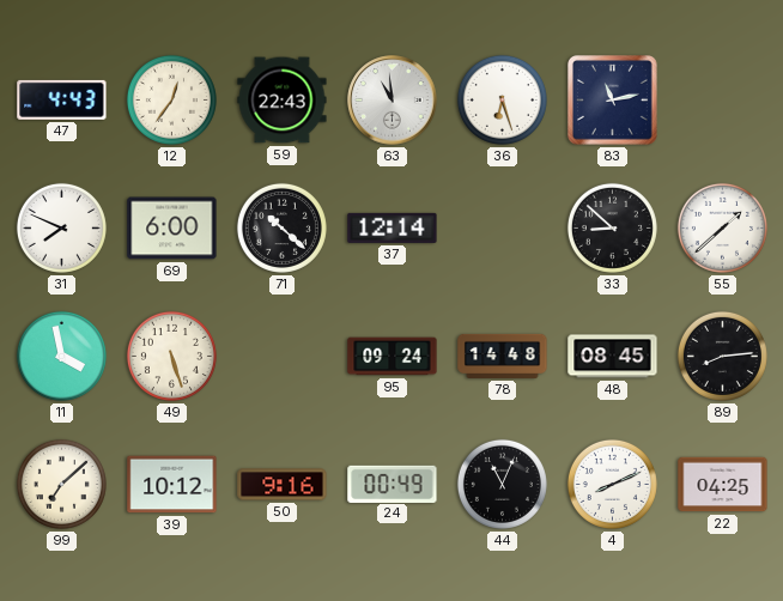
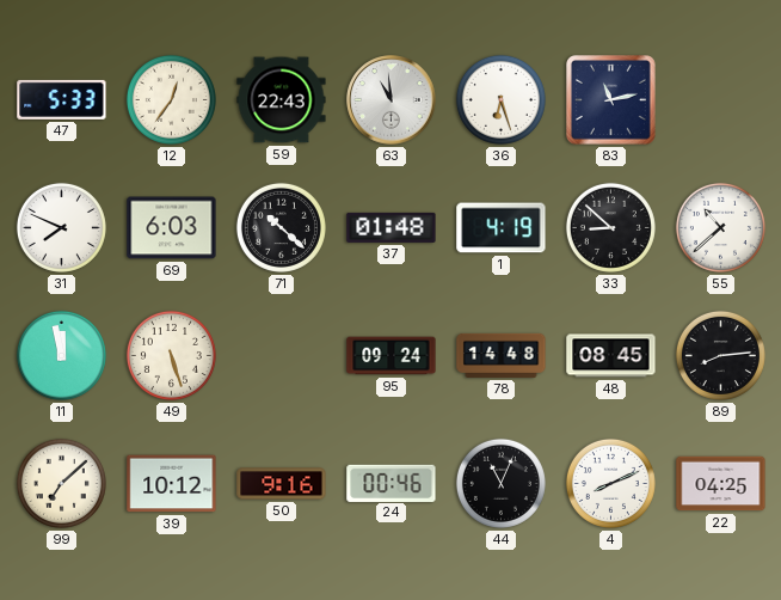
47: 4:43 -> 5:33
69: 6:00 -> 6:03
37: 12:14 -> 01:48
1: none -> 4:19
55: 1:38 -> 10:38
11: 3:58 -> 11:58
24: 00:49 -> 00:46
